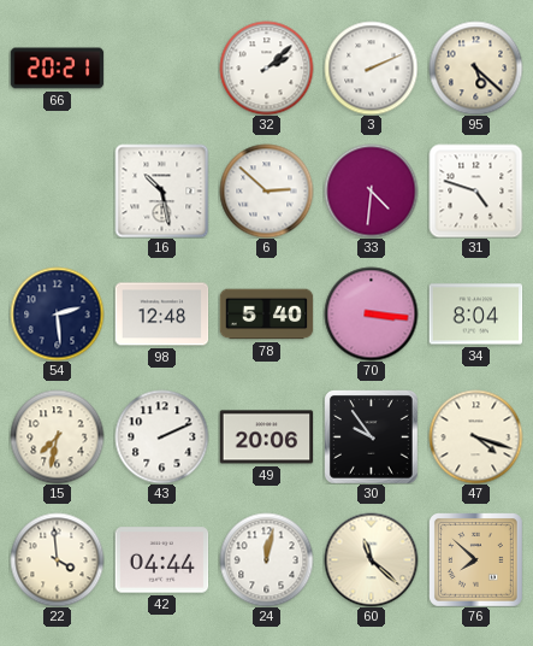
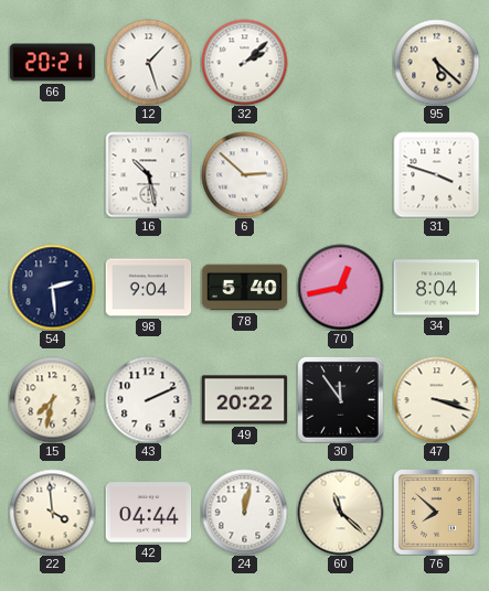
12: none -> 1:27
3: 2:11 -> none
33: 4:31 -> none
31: 4:48 -> 3:48
98: 12:48 -> 9:04
70: 3:16 -> 12:43
49: 20:06 -> 20:22
30: 9:54 -> 11:54
47: 4:18 -> 3:18
